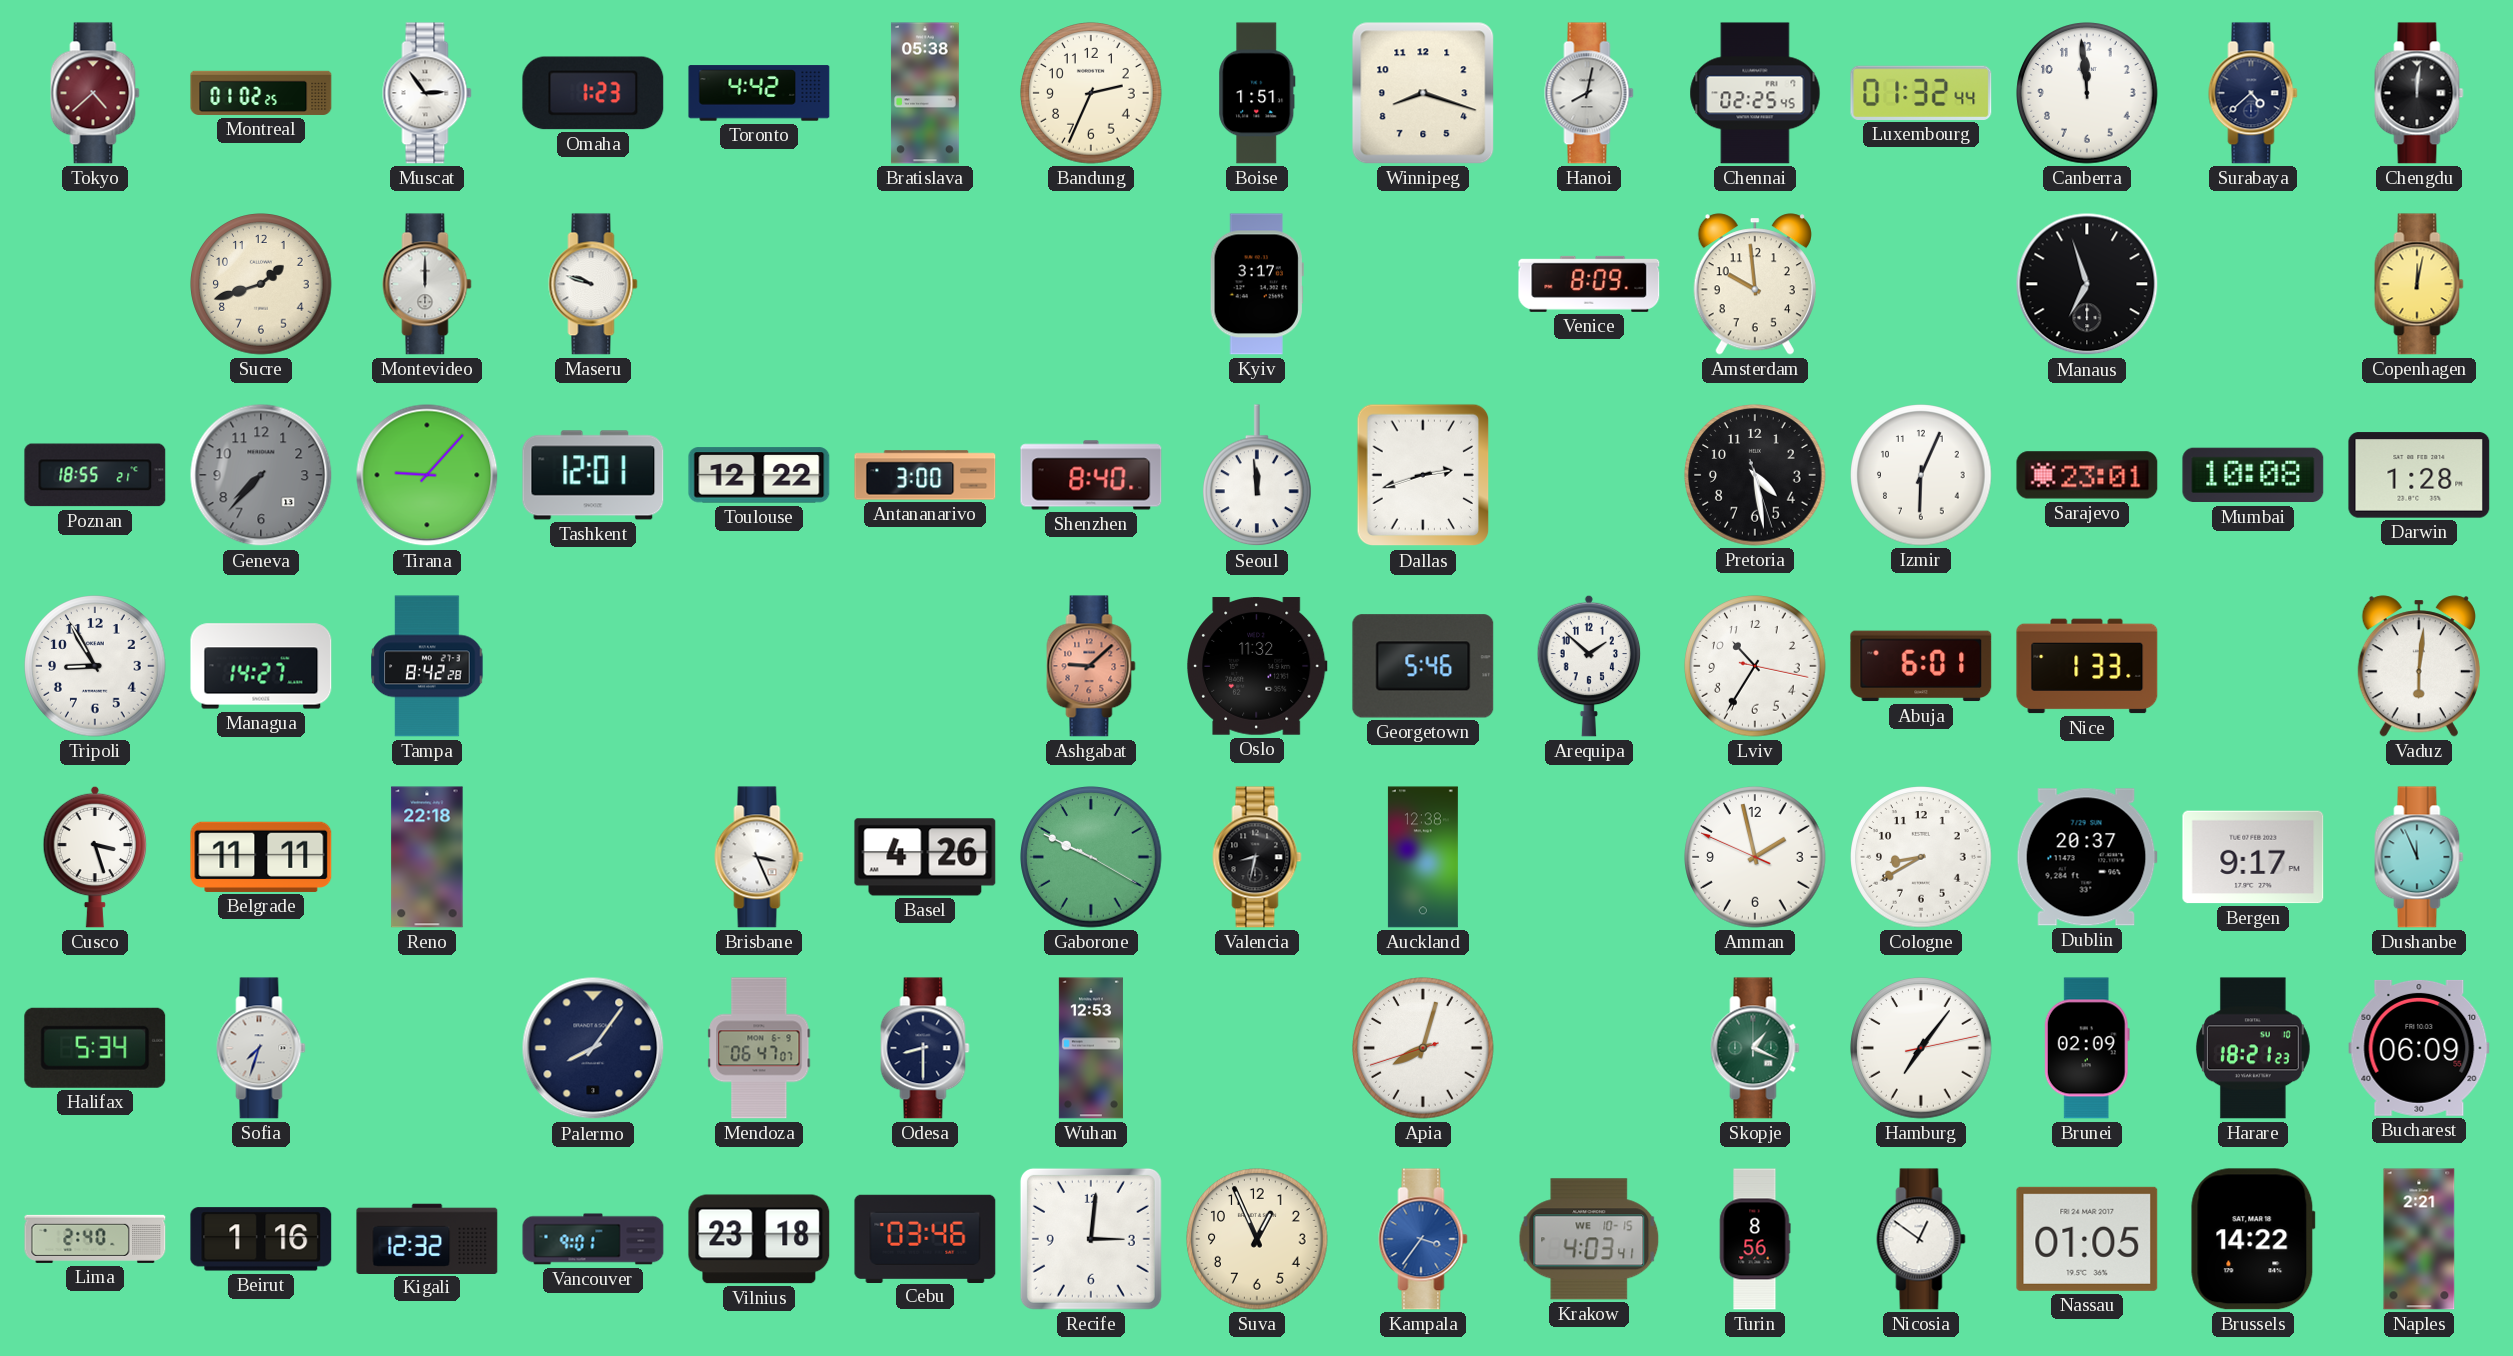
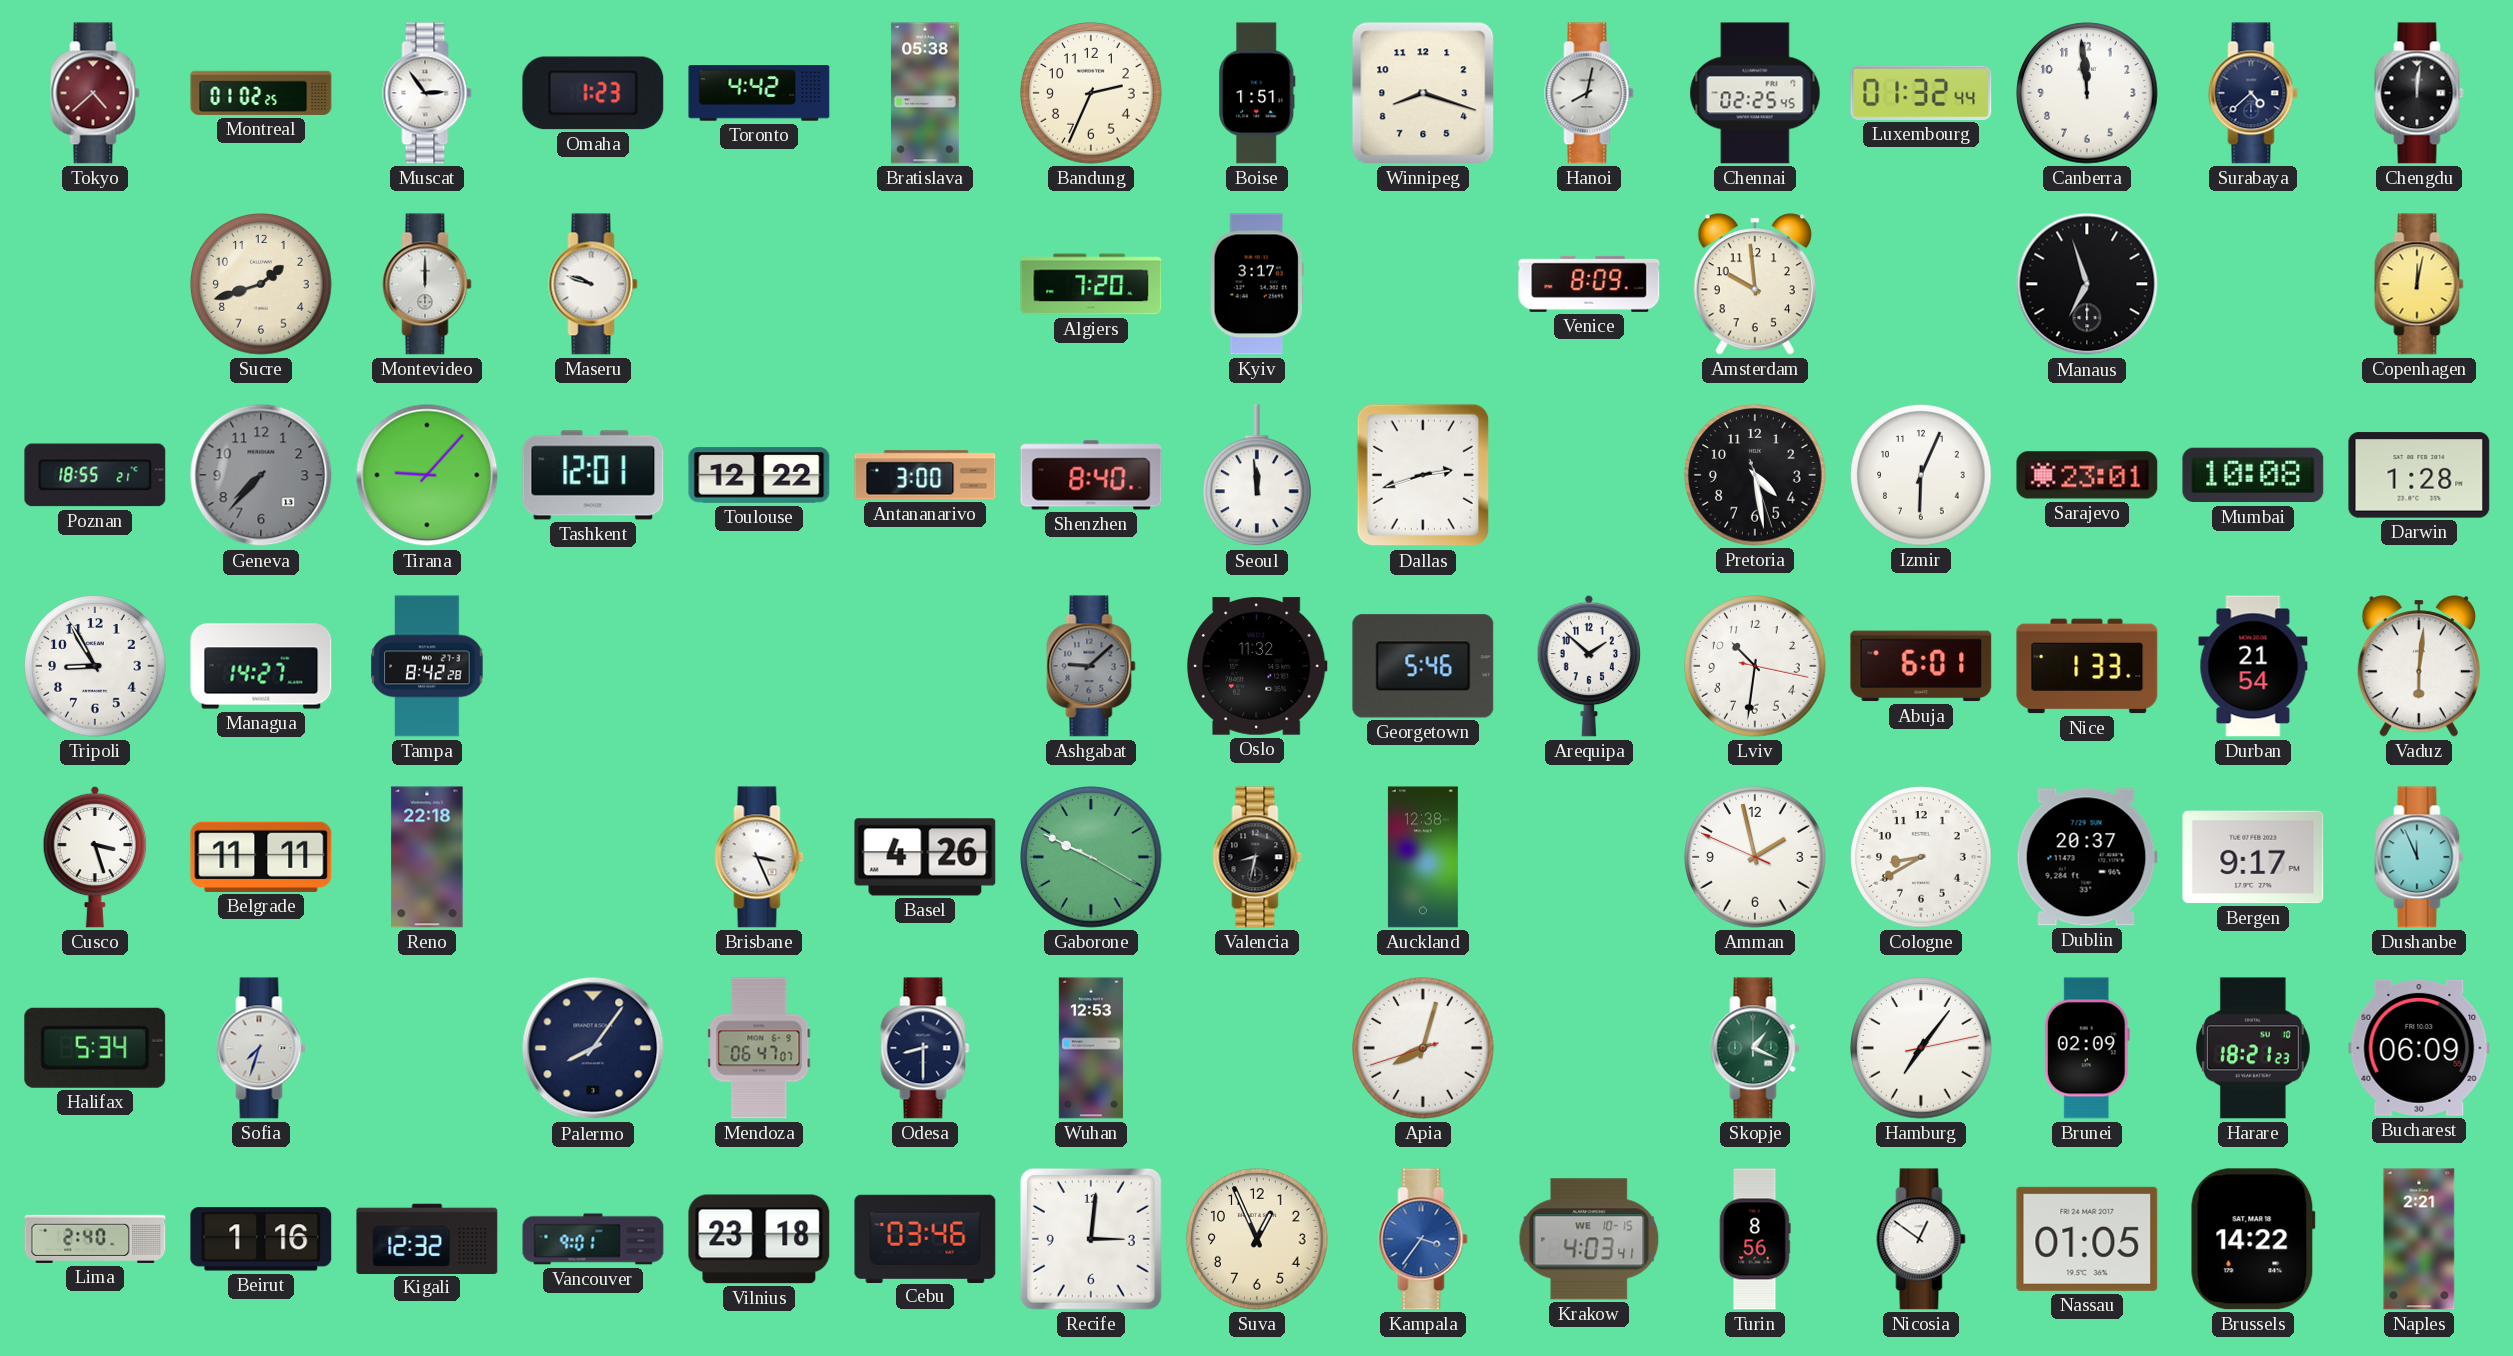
Algiers: none -> 7:20
Ashgabat dial: salmon -> grey
Lviv: 10:35 -> 10:31
Durban: none -> 21:54
